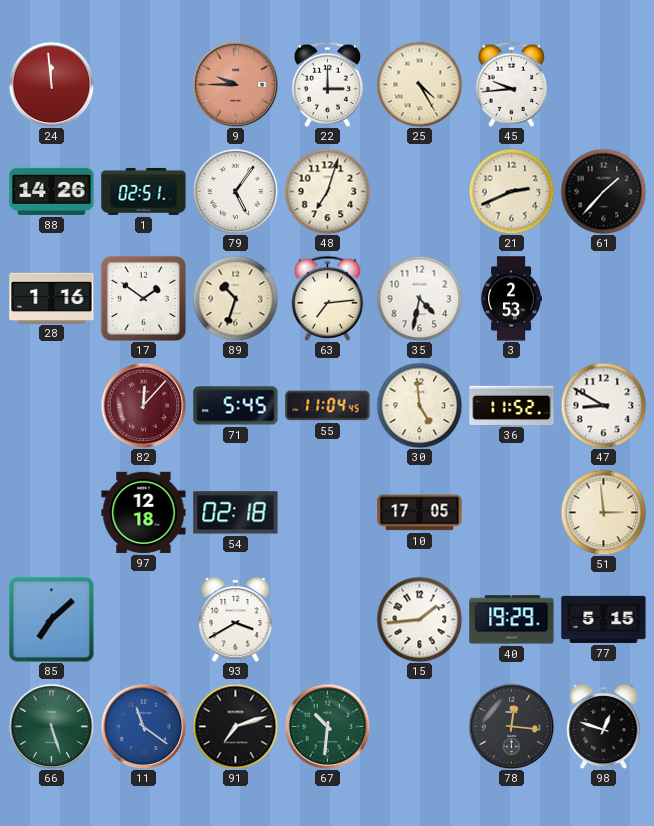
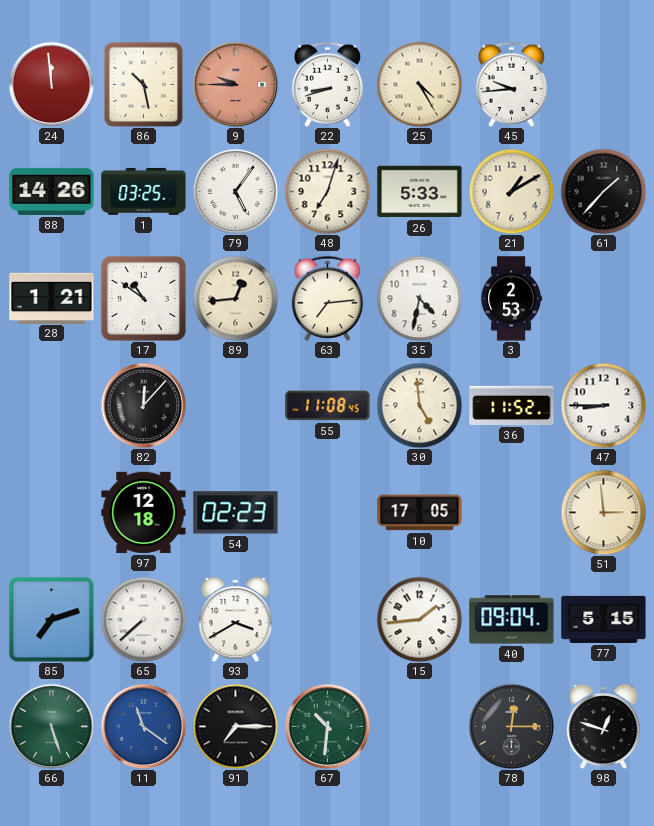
86: none -> 10:28
22: 3:00 -> 8:42
1: 02:51 -> 03:25
26: none -> 5:33
21: 2:41 -> 1:10
28: 1:16 -> 1:21
17: 1:51 -> 10:51
89: 10:33 -> 12:44
82 dial: burgundy -> black
71: 5:45 -> none
55: 11:04 -> 11:08
47: 8:50 -> 8:45
54: 02:18 -> 02:23
85: 7:08 -> 7:12
65: none -> 7:38
40: 19:29 -> 09:04
91: 7:12 -> 7:15
78: 12:16 -> 12:15
